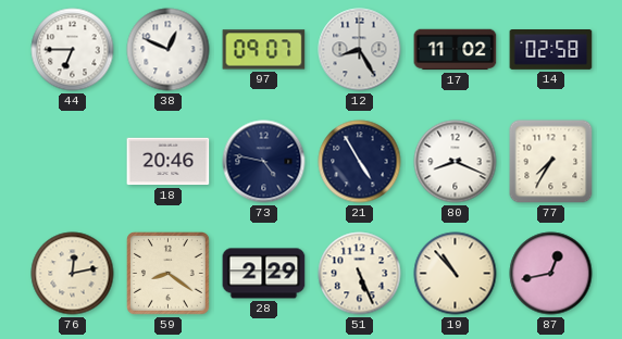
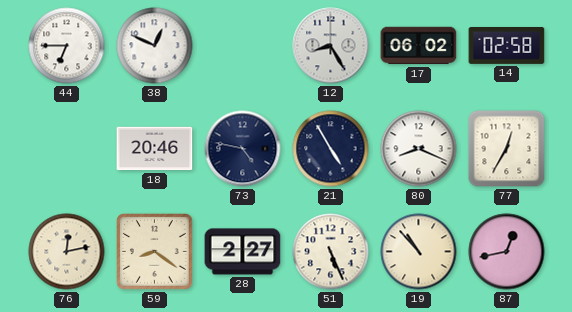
97: 09:07 -> none
17: 11:02 -> 06:02
77: 7:35 -> 12:35
28: 2:29 -> 2:27
